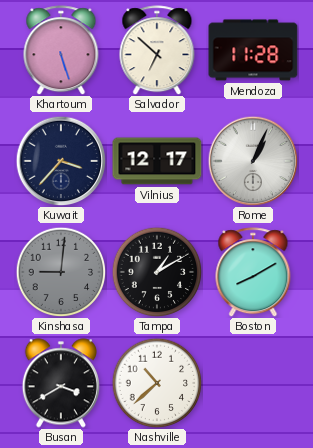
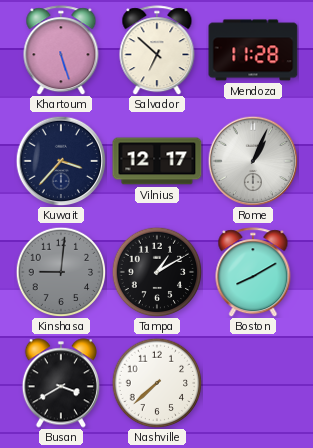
Nashville: 10:38 -> 7:38
